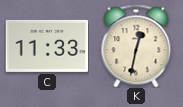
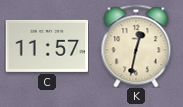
C: 11:33 -> 11:57
